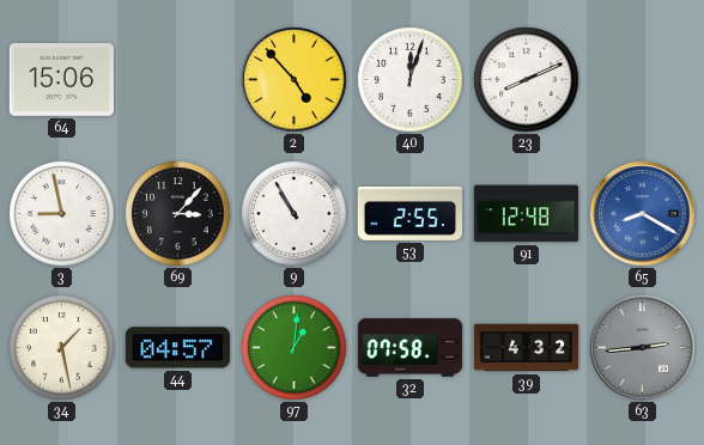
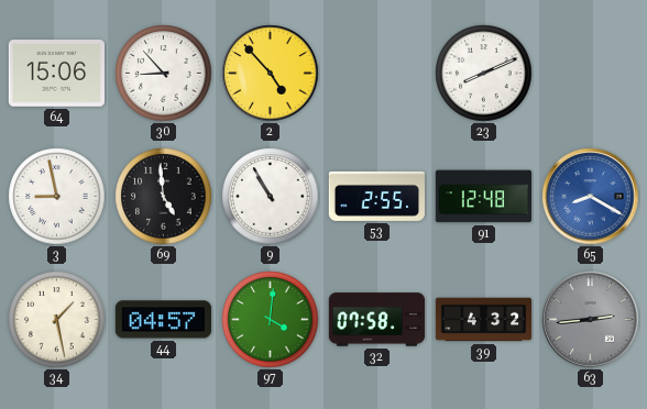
30: none -> 8:53
40: 12:03 -> none
69: 3:07 -> 4:59
97: 1:01 -> 4:01
